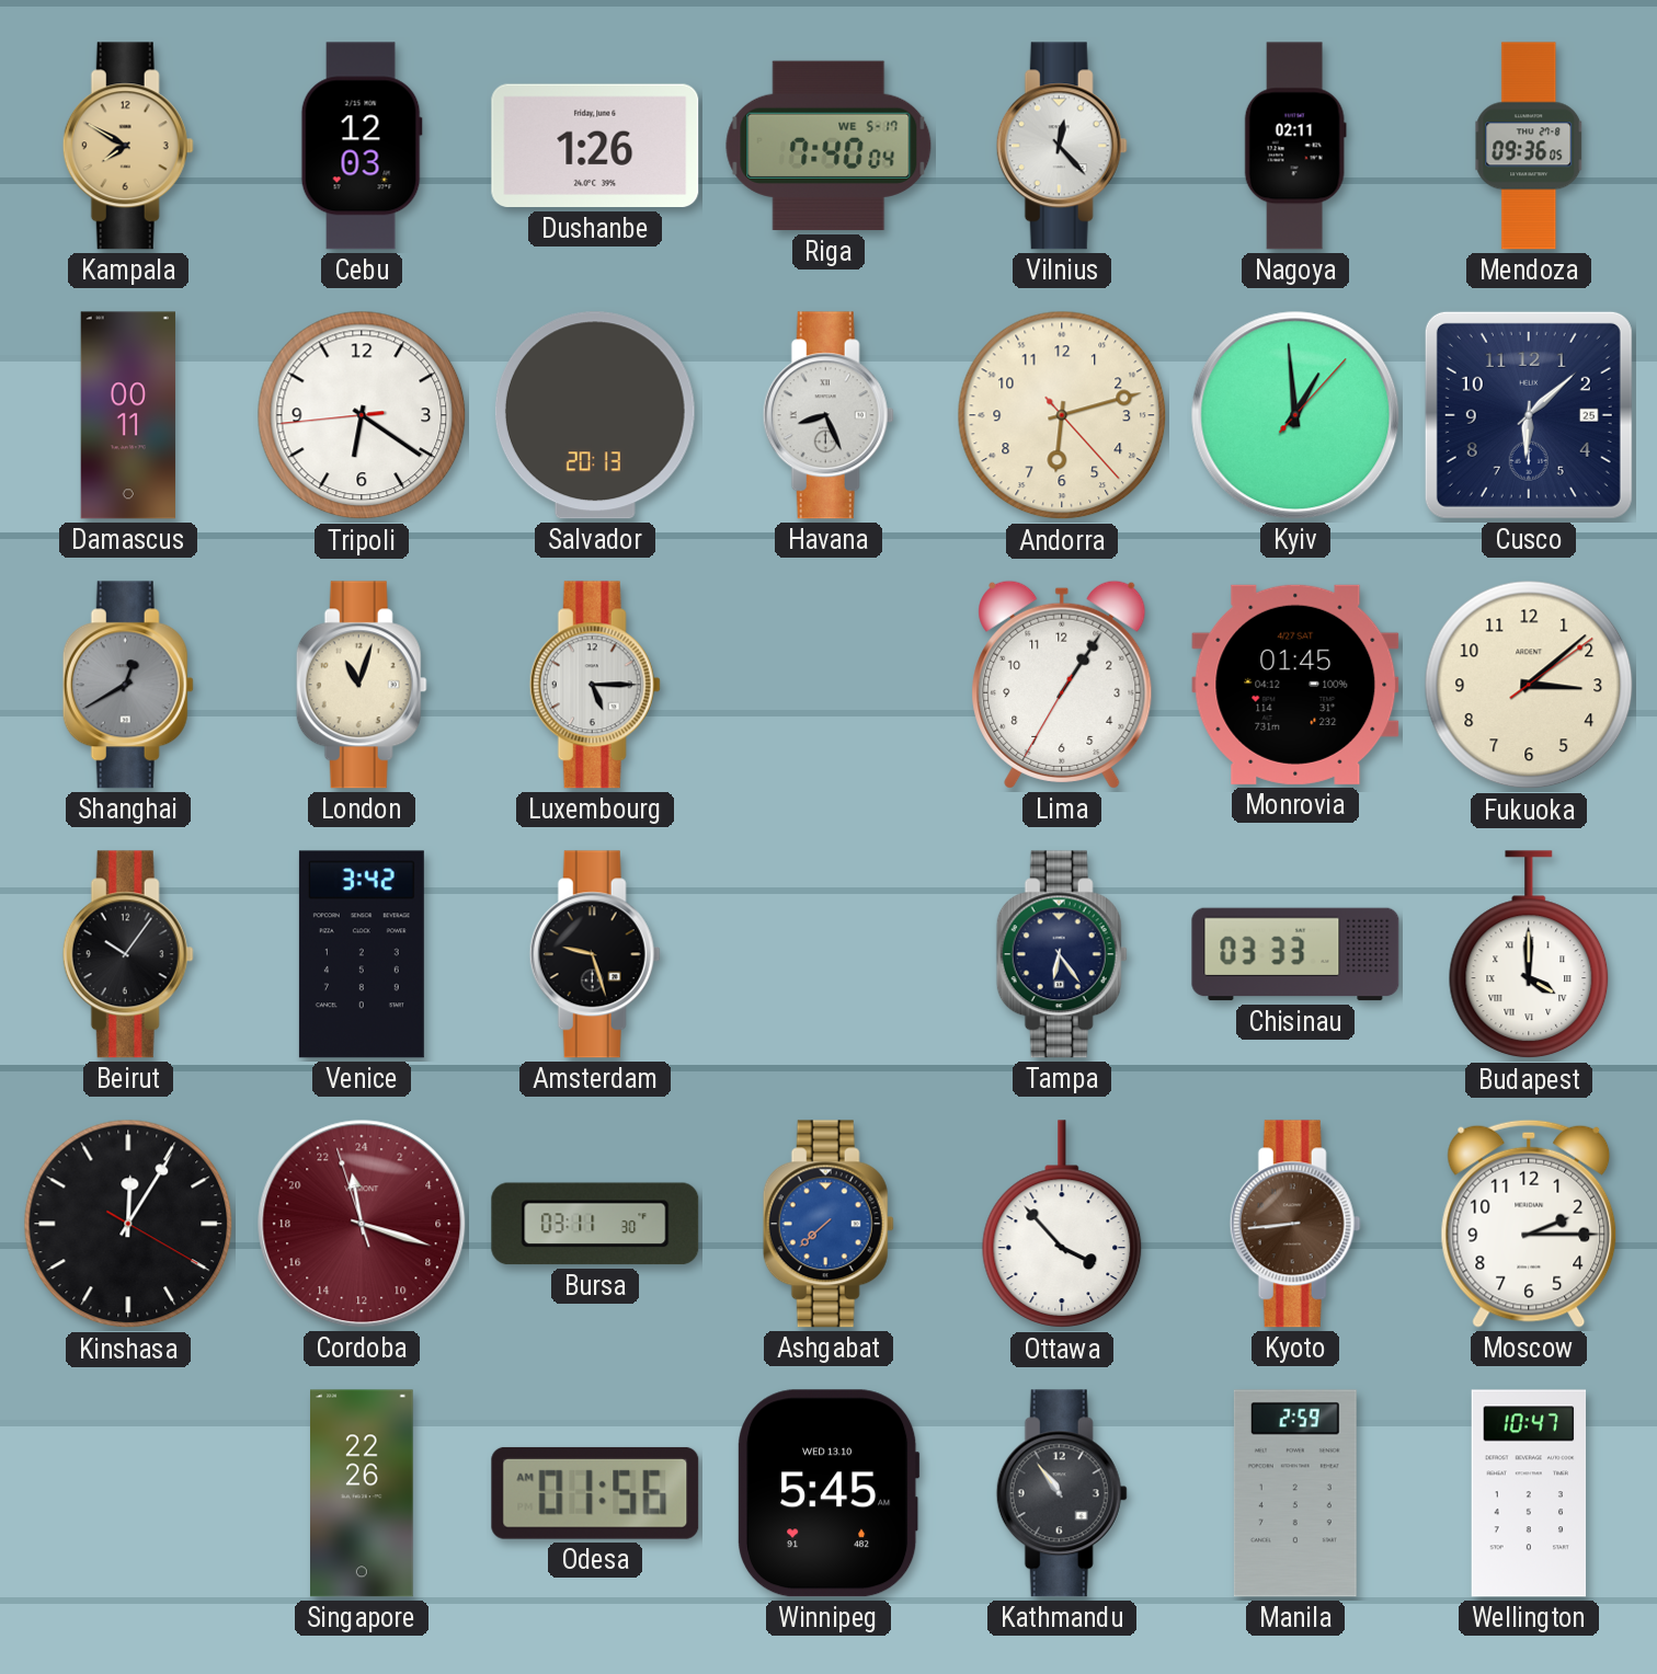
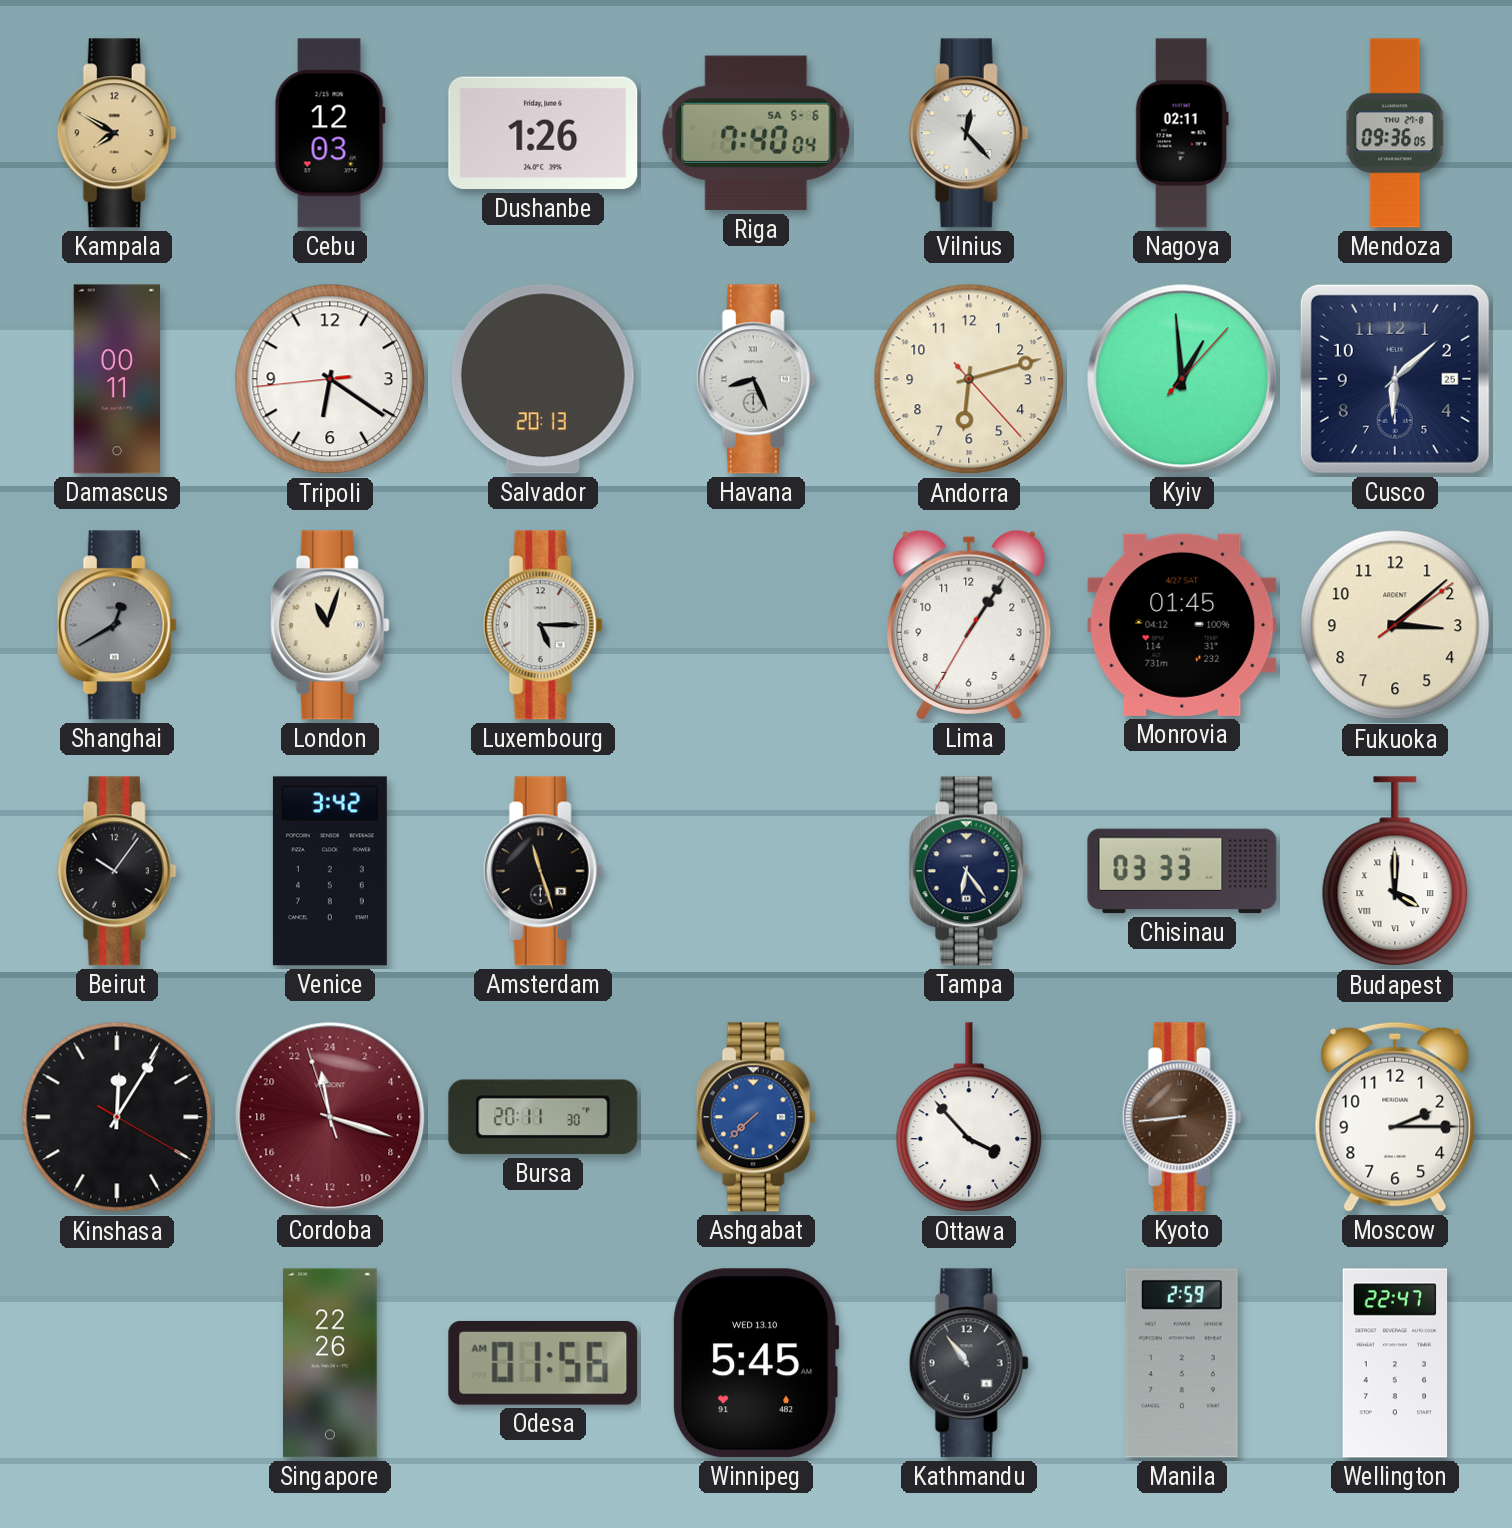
Riga date: WE 5-17 -> SA 5-6
Amsterdam: 9:27 -> 11:27
Bursa: 03:11 -> 20:11
Wellington: 10:47 -> 22:47
